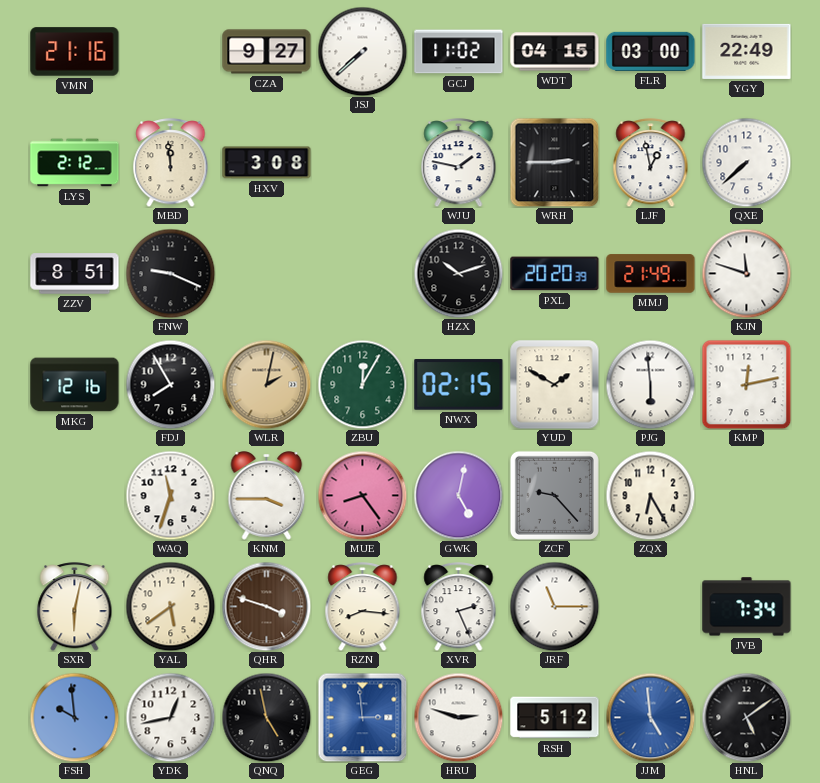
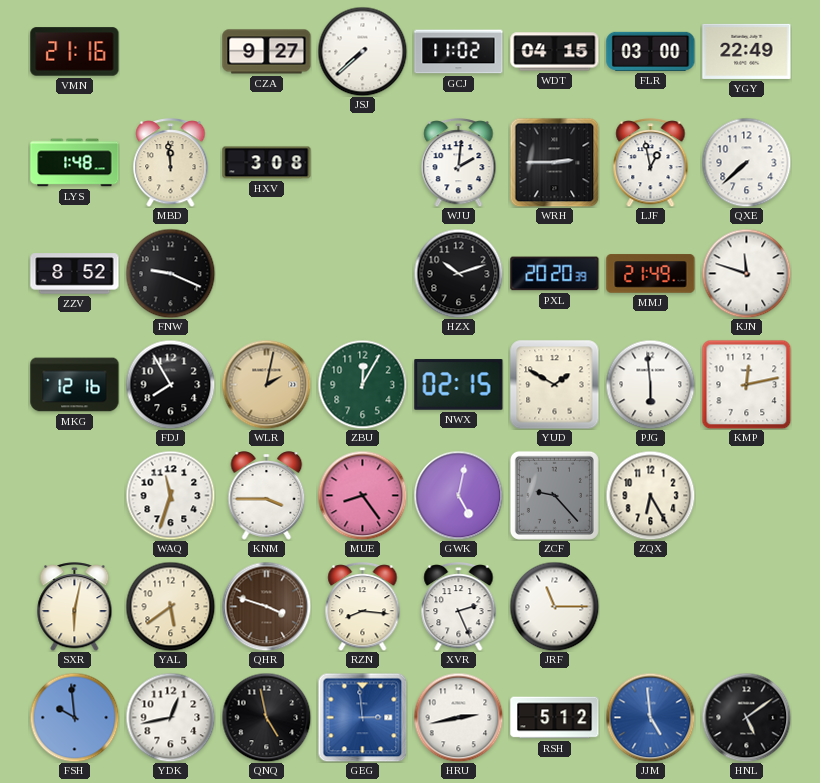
LYS: 2:12 -> 1:48
WJU: 1:47 -> 2:01
ZZV: 8:51 -> 8:52
JVB: 7:34 -> none
HRU: 2:48 -> 2:43
